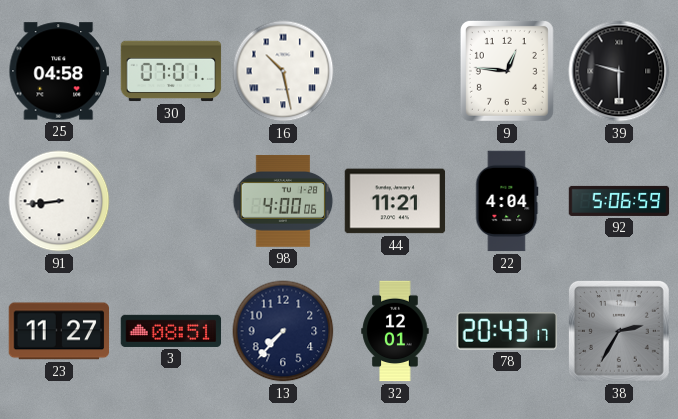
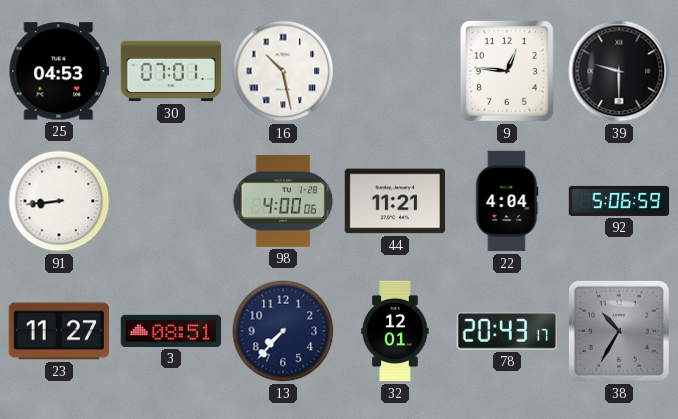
25: 04:58 -> 04:53
38: 2:35 -> 10:35
